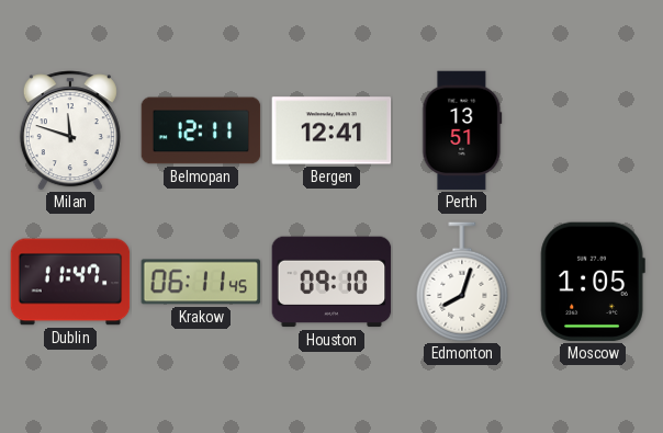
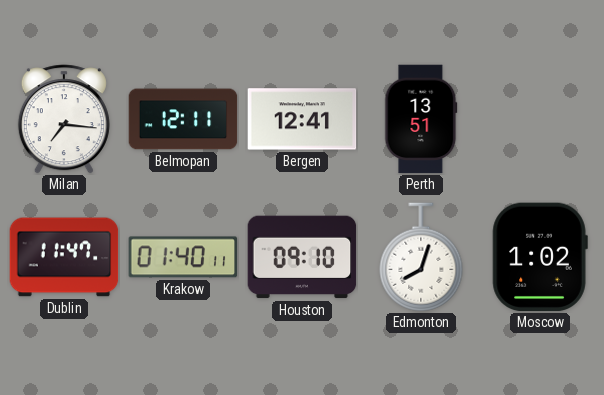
Milan: 11:48 -> 7:16
Krakow: 06:11 -> 01:40
Moscow: 1:05 -> 1:02
